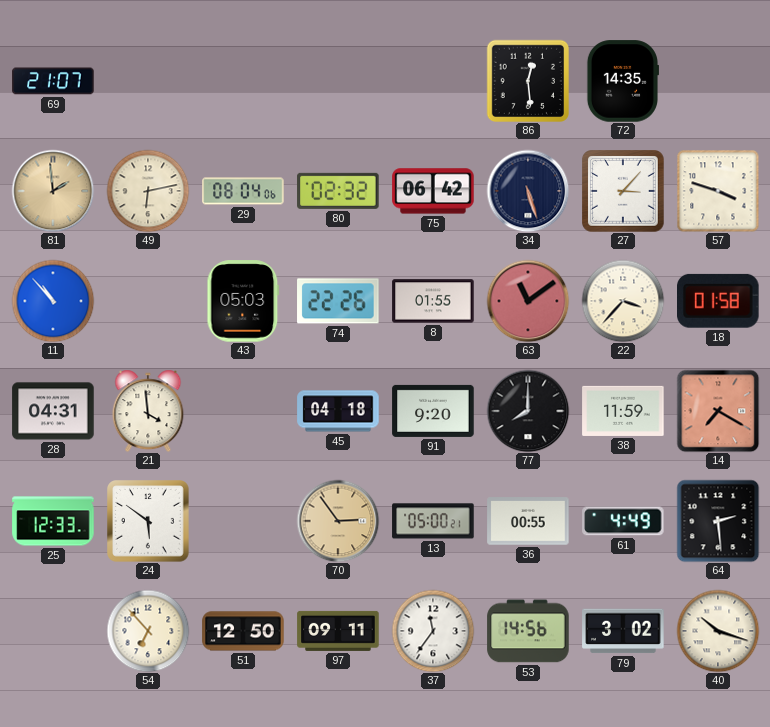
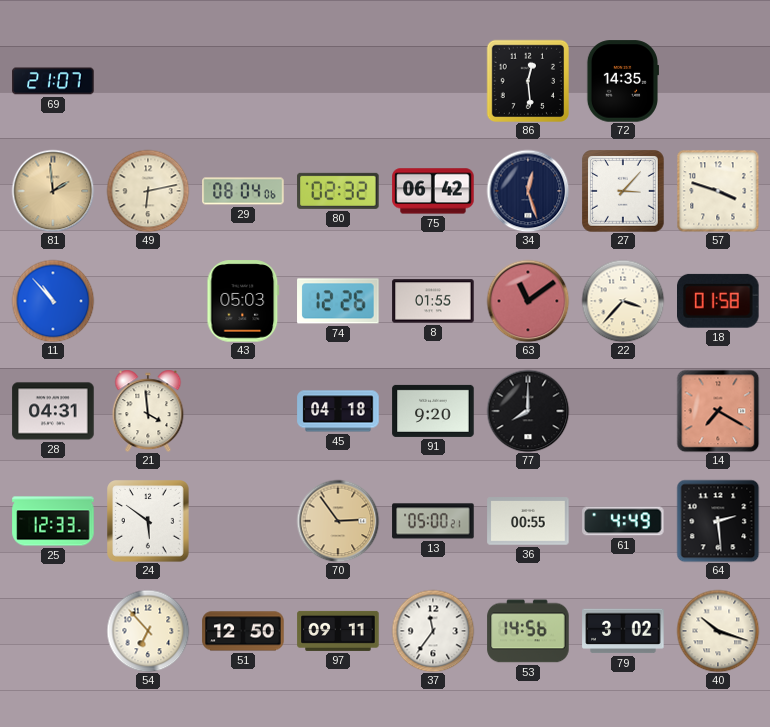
34: 5:27 -> 12:27
74: 22:26 -> 12:26
38: 11:59 -> none
